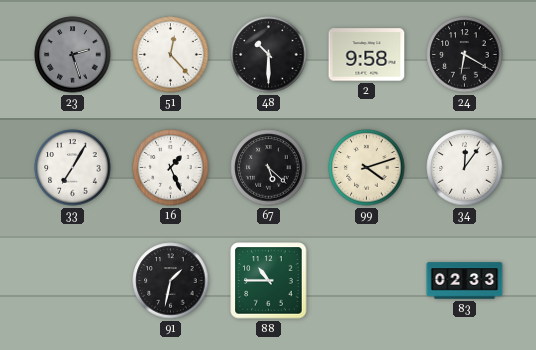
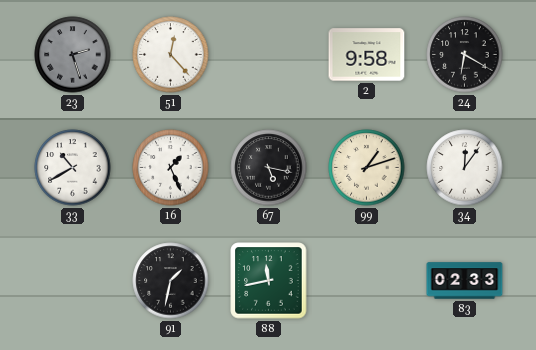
48: 10:30 -> none
33: 7:05 -> 10:40
67: 5:22 -> 5:17
99: 4:12 -> 1:12
88: 10:45 -> 11:43
